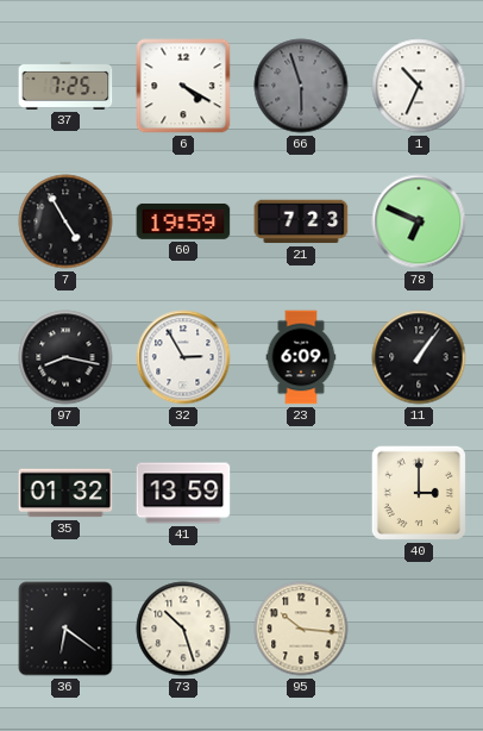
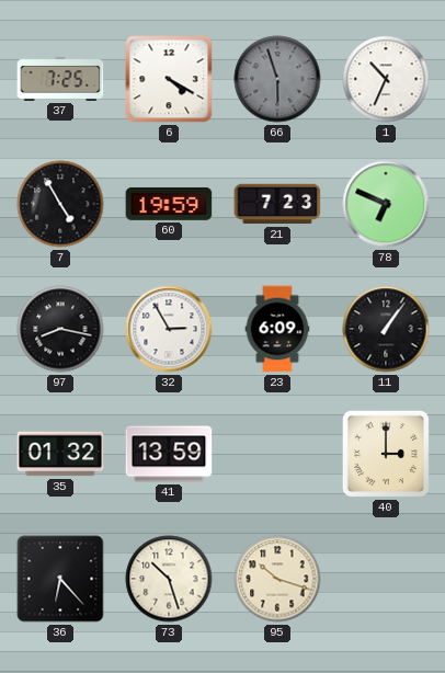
36: 6:21 -> 6:23
95: 10:16 -> 10:18
